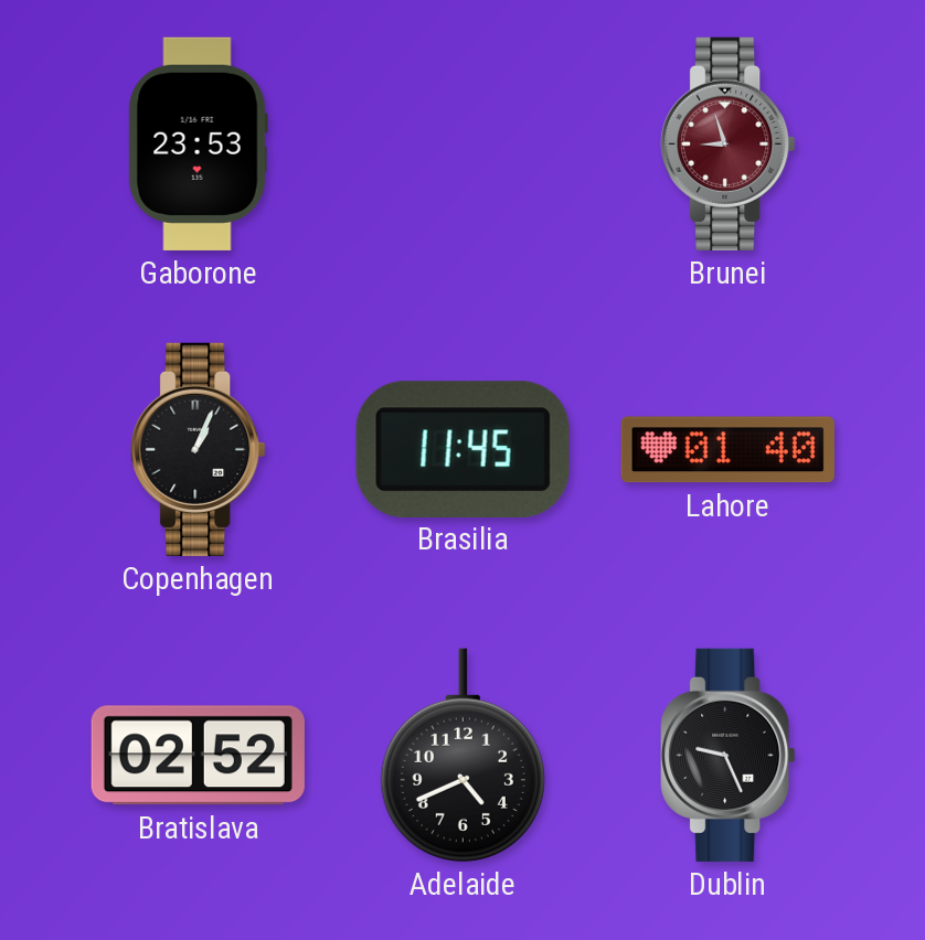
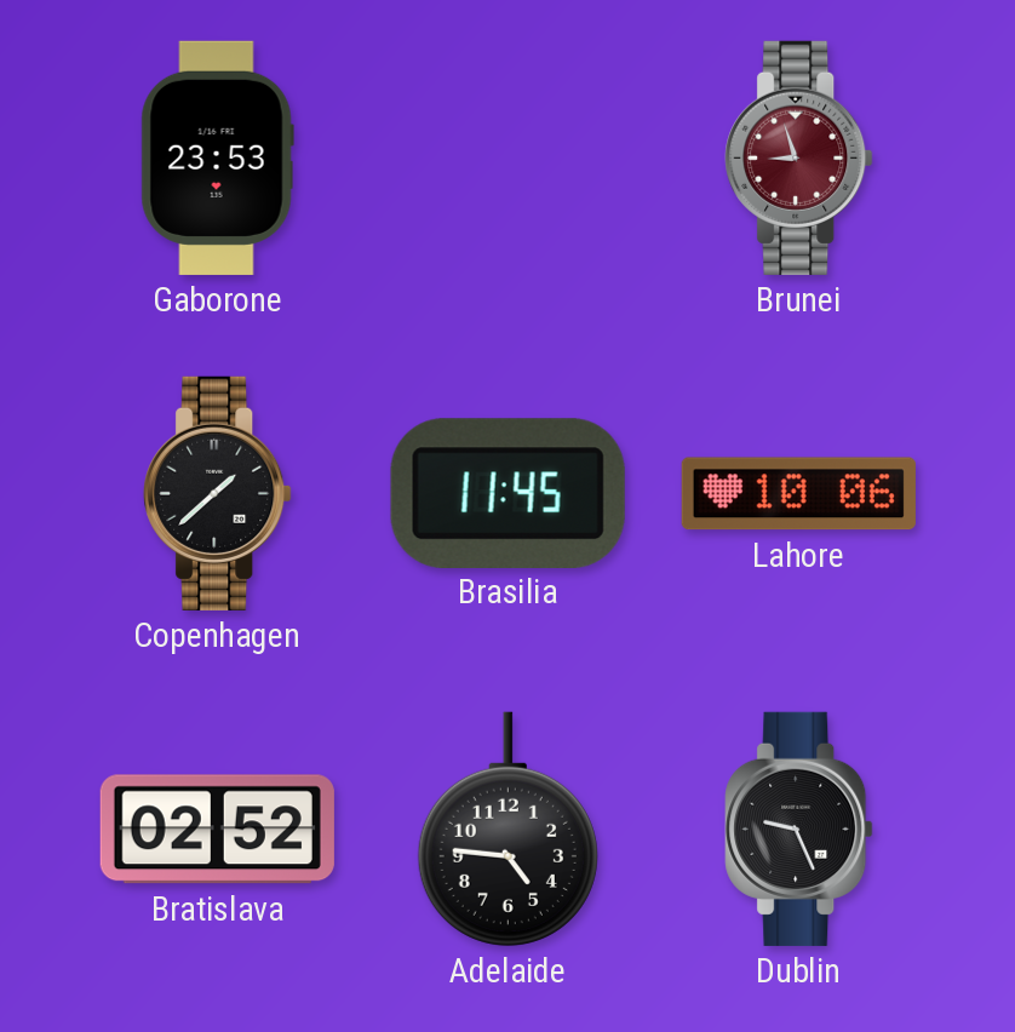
Copenhagen: 1:04 -> 1:38
Lahore: 01:40 -> 10:06
Adelaide: 4:41 -> 4:46
